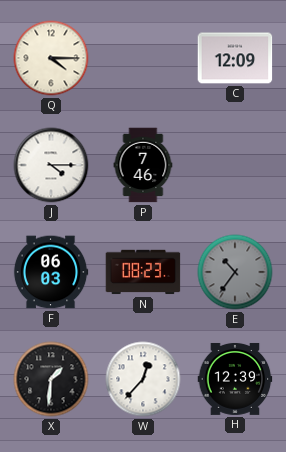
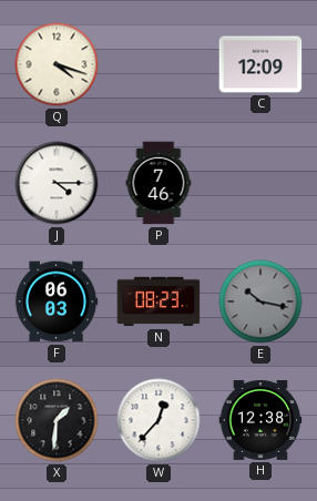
Q: 4:15 -> 4:18
E: 10:36 -> 10:17
H: 12:39 -> 12:38
